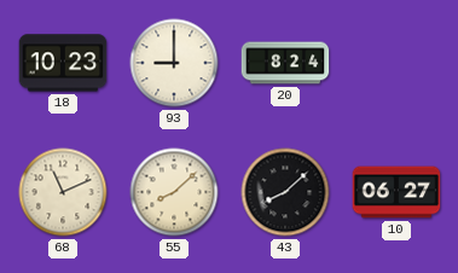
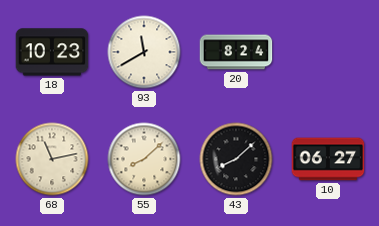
93: 9:00 -> 11:40
68: 11:11 -> 11:13
